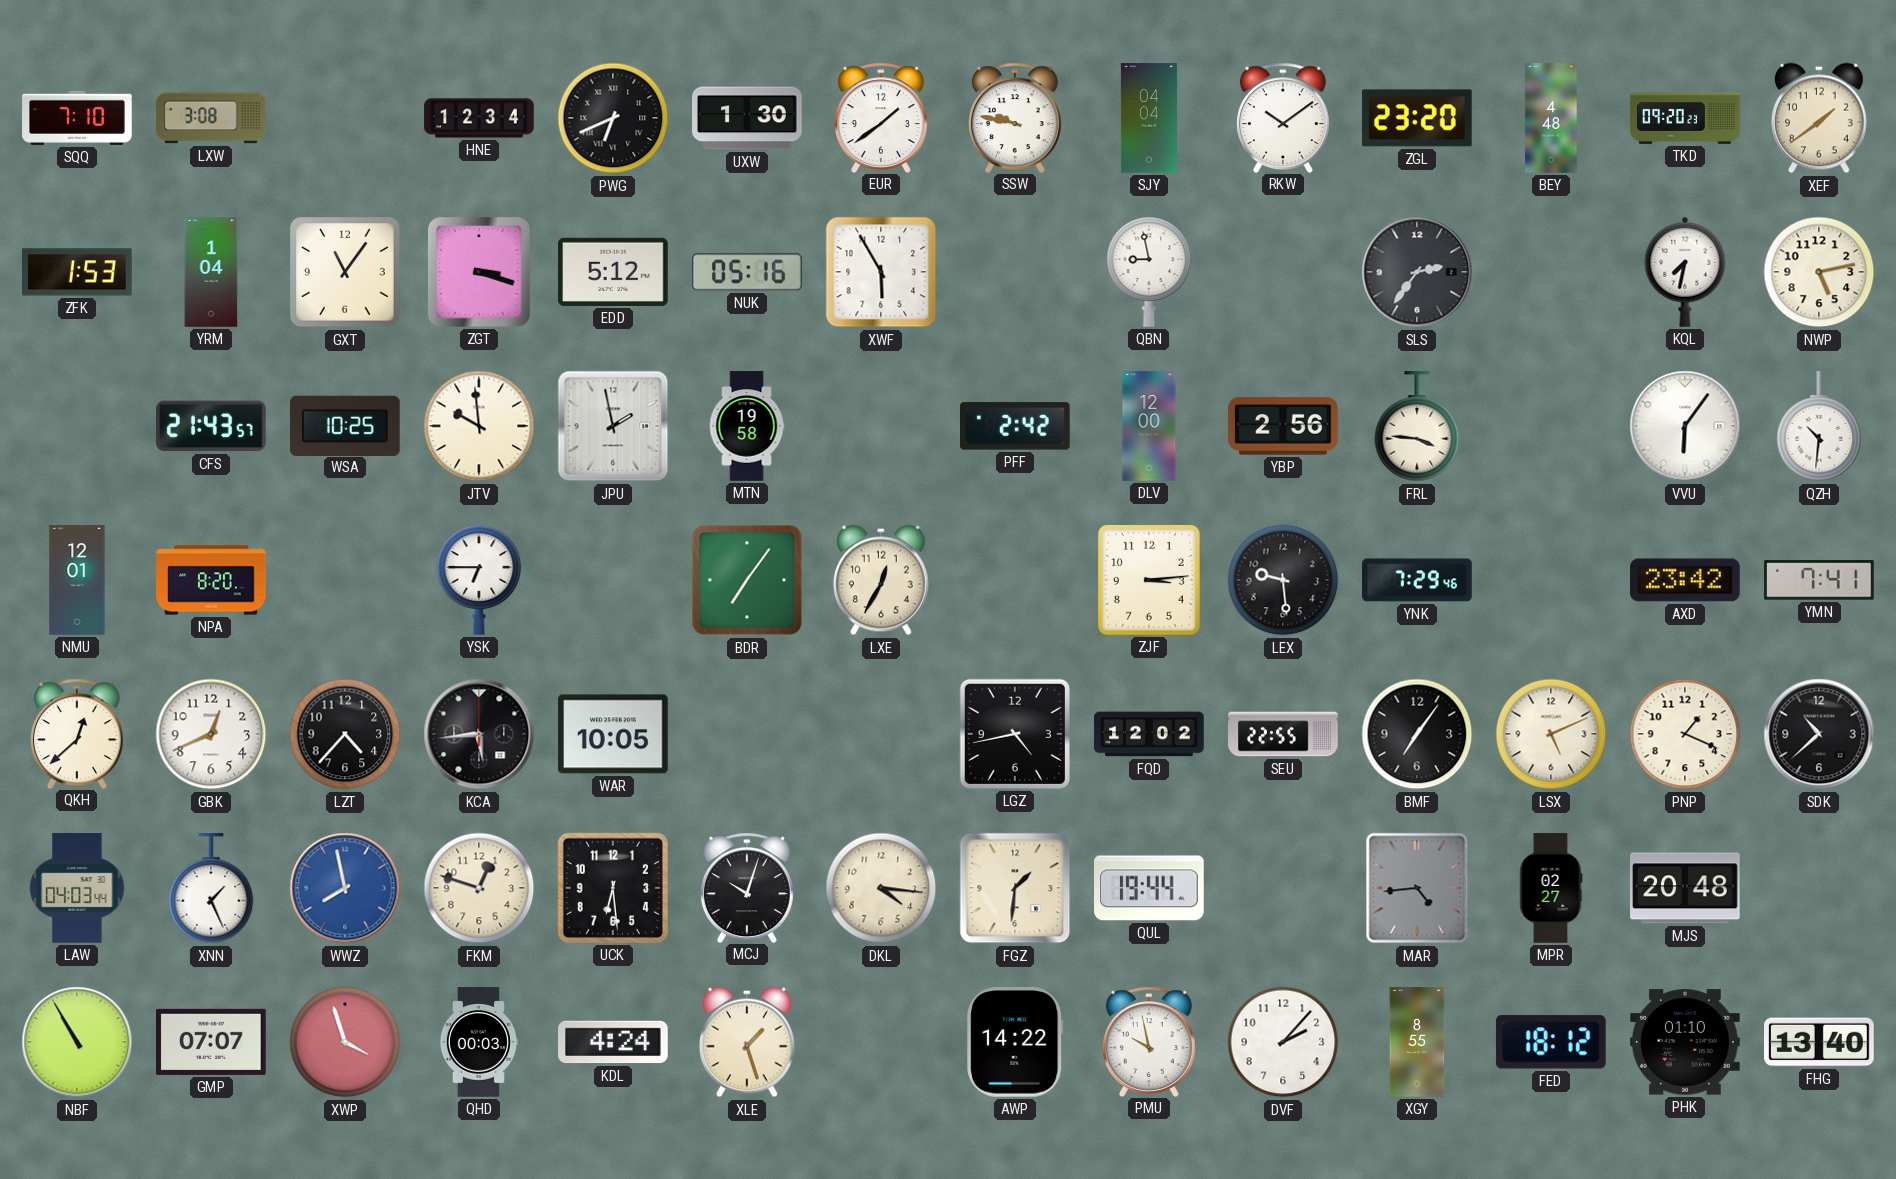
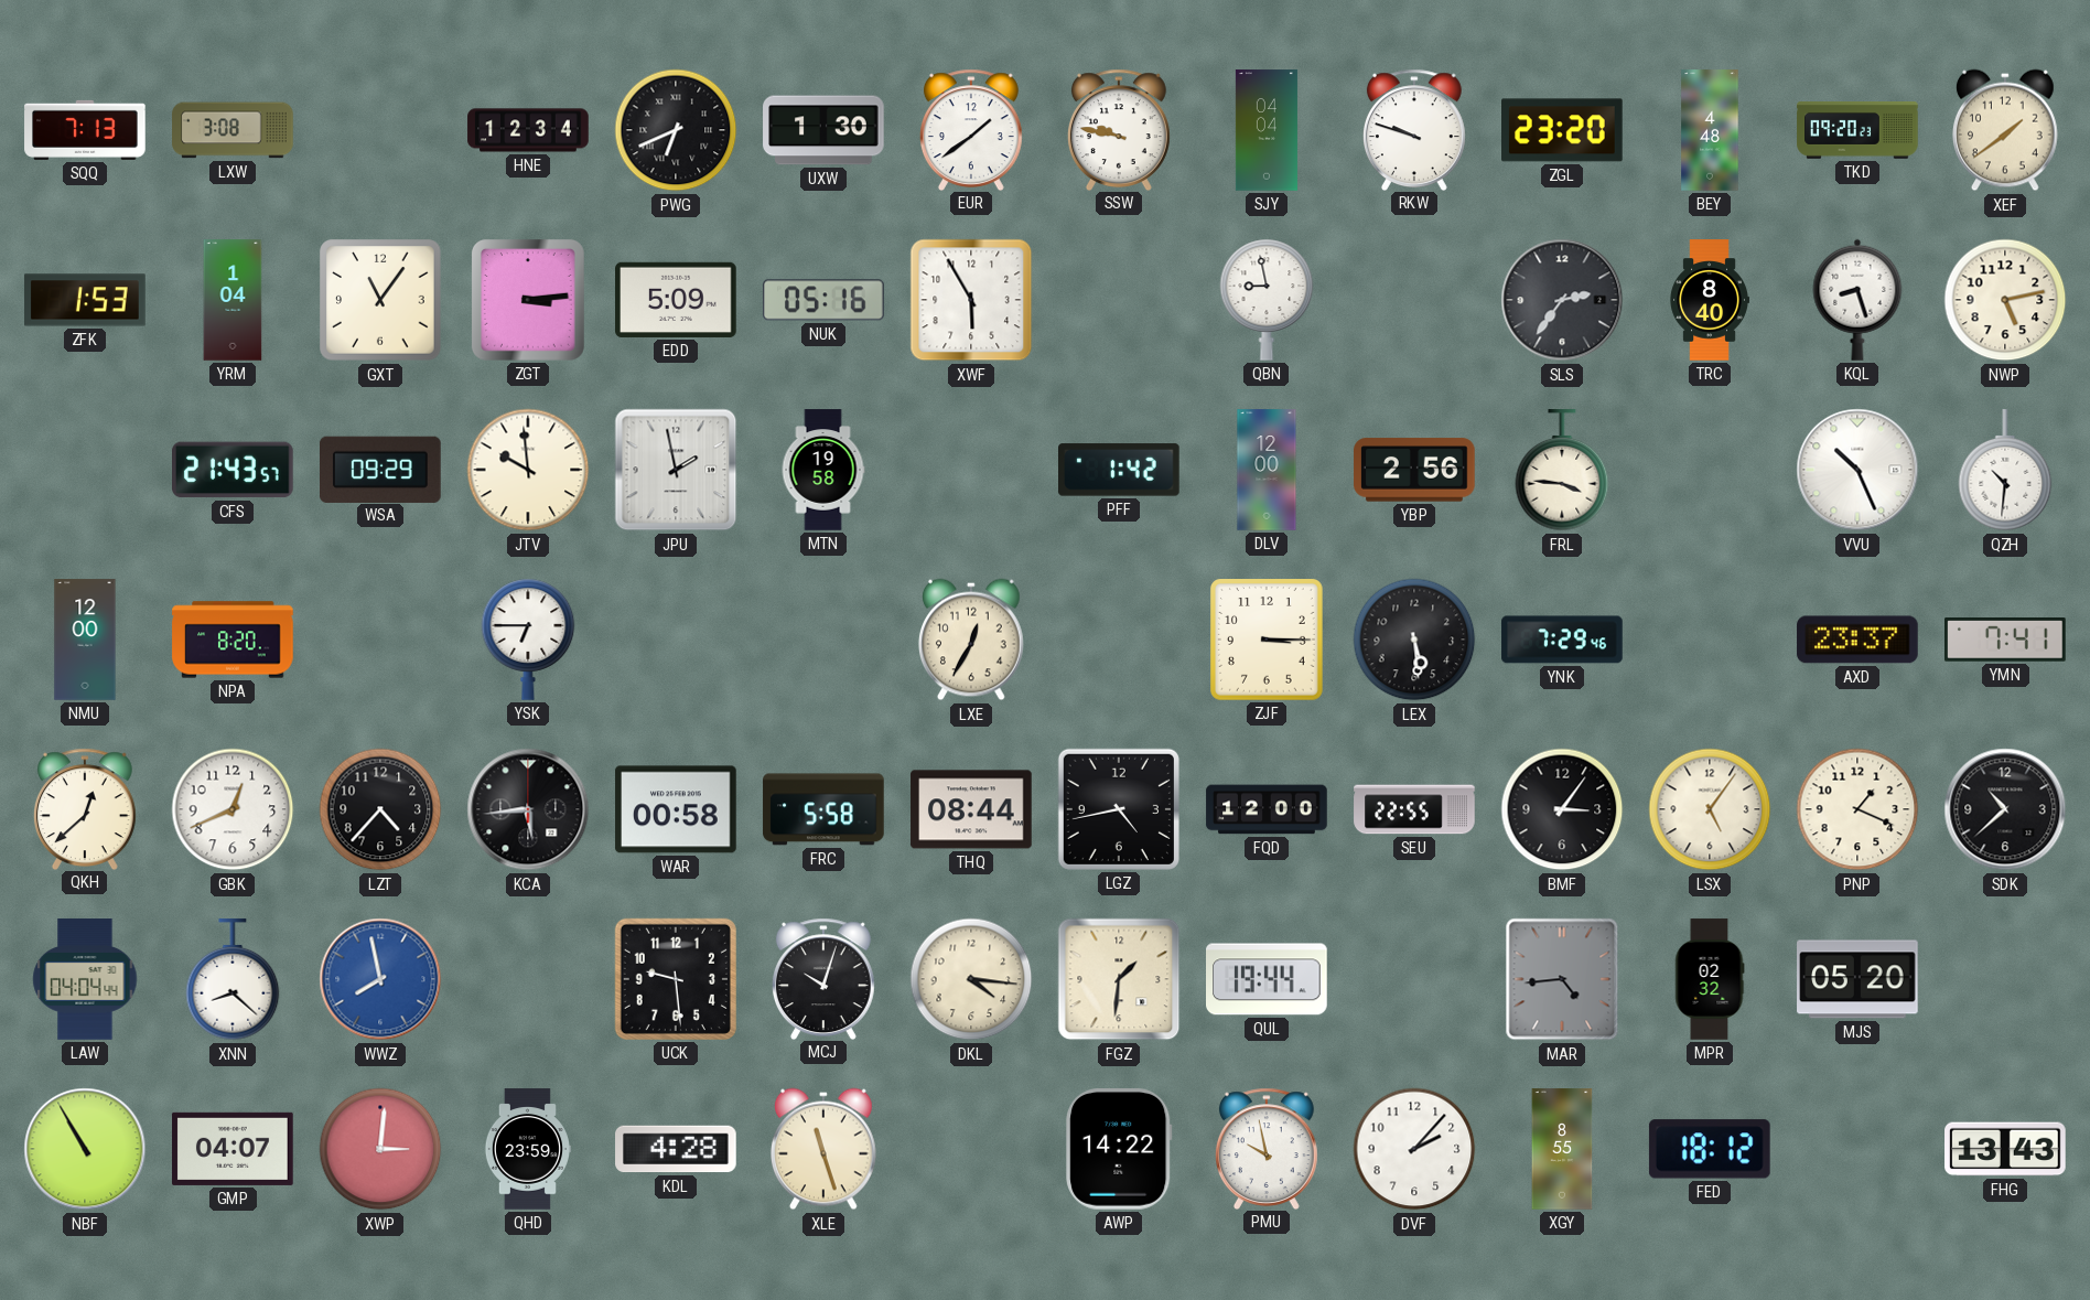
SQQ: 7:10 -> 7:13
RKW: 10:09 -> 9:48
ZGT: 3:18 -> 3:14
EDD: 5:12 -> 5:09
TRC: none -> 8:40
KQL: 7:32 -> 8:27
WSA: 10:25 -> 09:29
PFF: 2:42 -> 1:42
VVU: 6:06 -> 10:26
NMU: 12:01 -> 12:00
BDR: 7:06 -> none
ZJF: 3:14 -> 3:15
LEX: 9:29 -> 5:29
AXD: 23:42 -> 23:37
WAR: 10:05 -> 00:58
FRC: none -> 5:58
THQ: none -> 08:44
FQD: 12:02 -> 12:00
BMF: 7:06 -> 3:06
LSX: 5:11 -> 5:06
LAW: 04:03 -> 04:04
XNN: 1:26 -> 8:22
FKM: 12:48 -> none
UCK: 6:29 -> 9:29
MPR: 02:27 -> 02:32
MJS: 20:48 -> 05:20
GMP: 07:07 -> 04:07
XWP: 3:57 -> 3:01
QHD: 00:03 -> 23:59
KDL: 4:24 -> 4:28
XLE: 1:27 -> 11:27
PHK: 01:10 -> none
FHG: 13:40 -> 13:43
